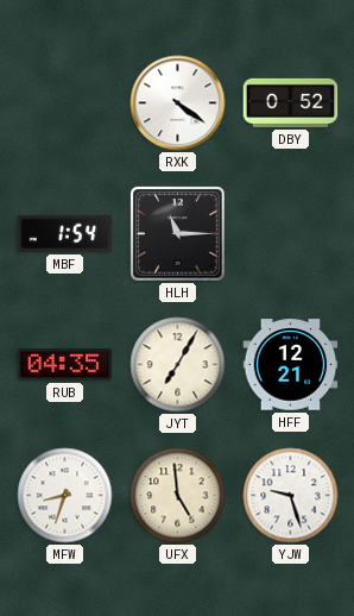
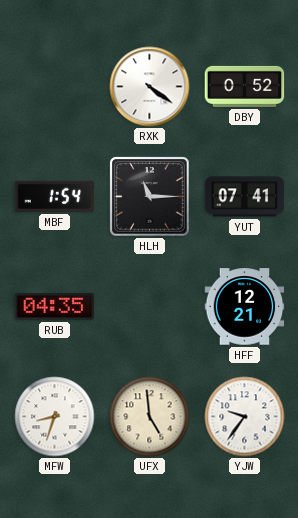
YUT: none -> 07:41
JYT: 7:05 -> none
YJW: 9:27 -> 9:36
